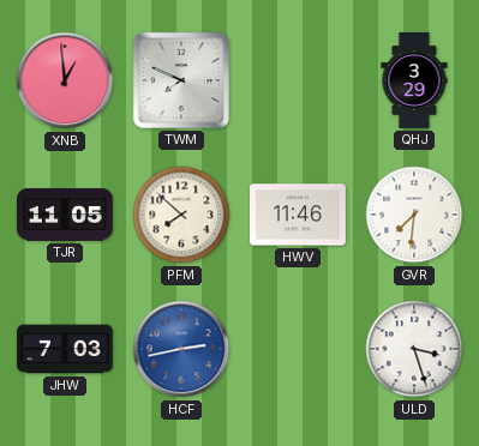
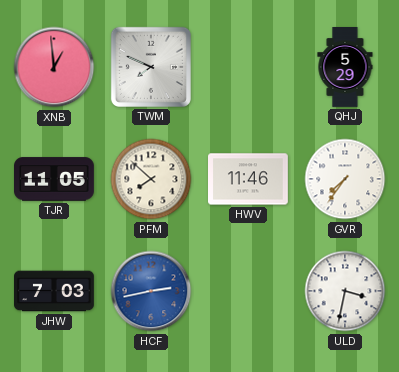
QHJ: 3:29 -> 5:29
GVR: 7:31 -> 7:36
ULD: 3:27 -> 3:32
